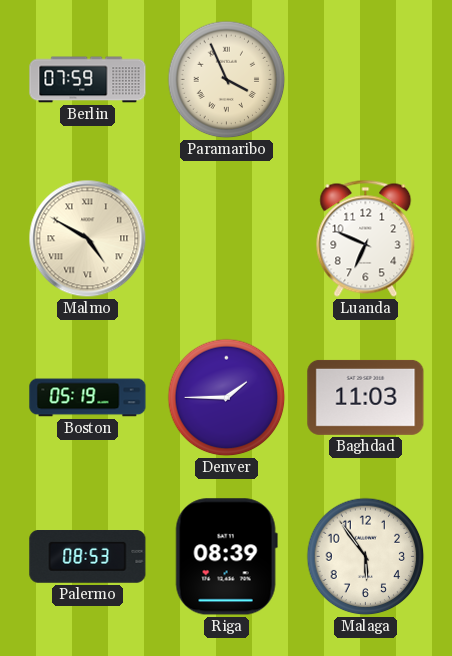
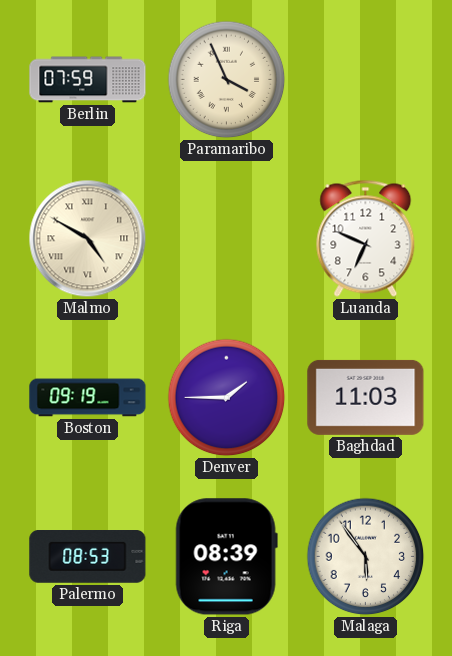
Boston: 05:19 -> 09:19
